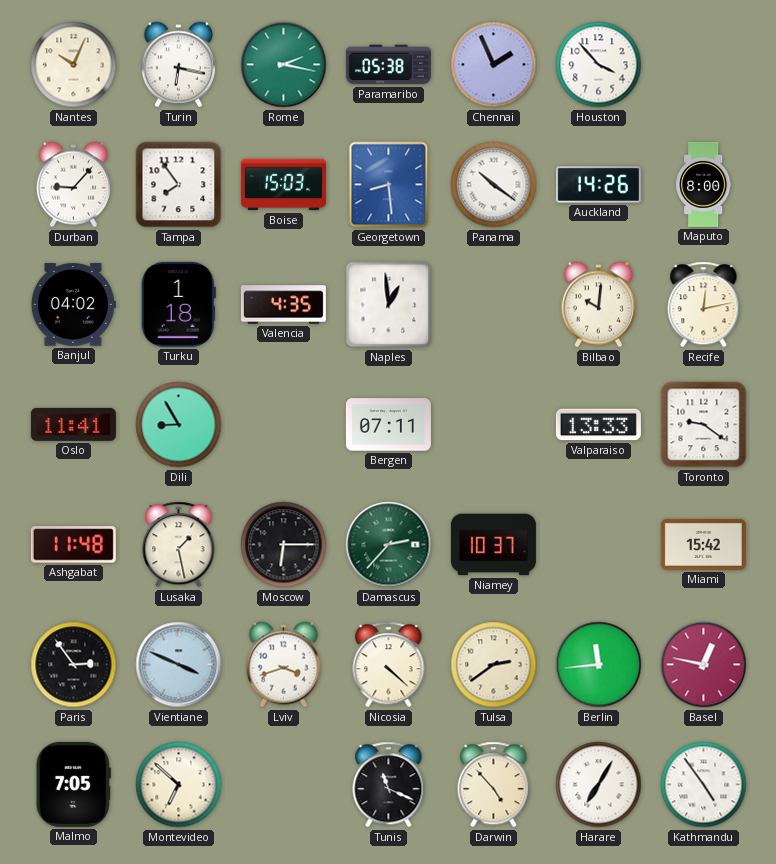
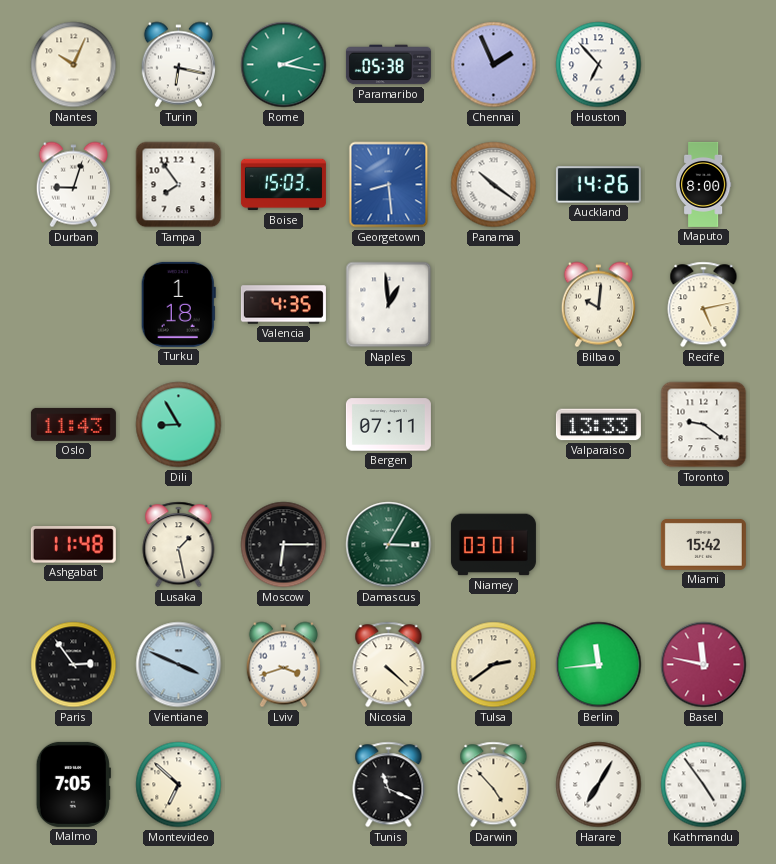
Houston: 3:53 -> 6:53
Durban: 9:07 -> 9:03
Banjul: 04:02 -> none
Recife: 12:13 -> 5:13
Oslo: 11:41 -> 11:43
Damascus: 2:37 -> 3:05
Niamey: 10:37 -> 03:01
Basel: 12:47 -> 11:47
